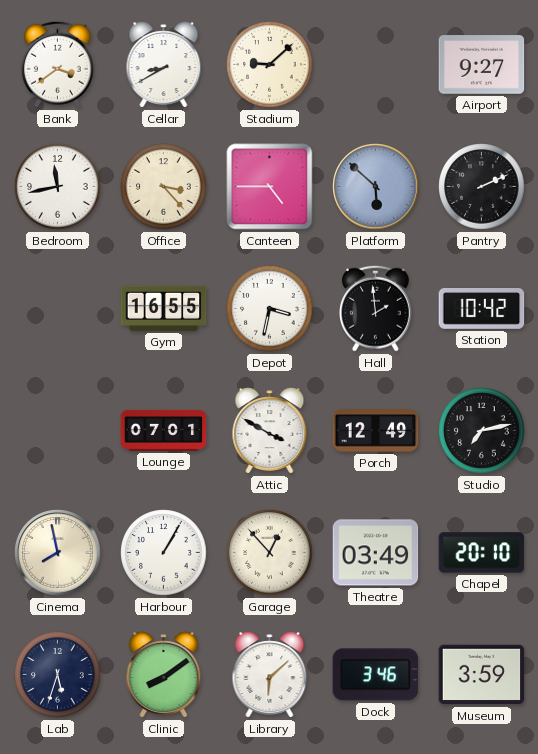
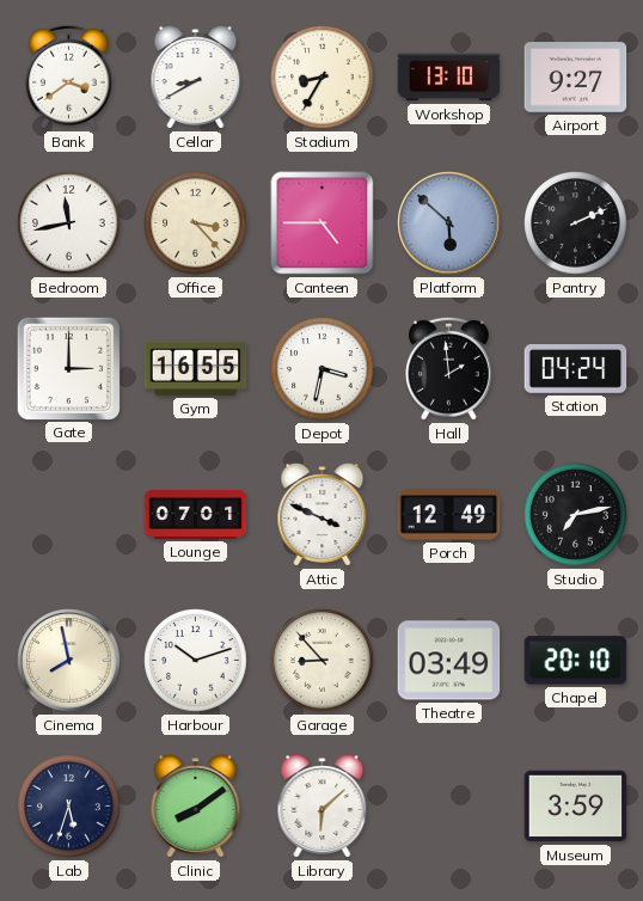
Stadium: 9:08 -> 8:35
Workshop: none -> 13:10
Gate: none -> 3:00
Station: 10:42 -> 04:24
Attic: 3:50 -> 3:49
Harbour: 1:05 -> 10:12
Garage: 12:53 -> 8:53
Dock: 3:46 -> none
